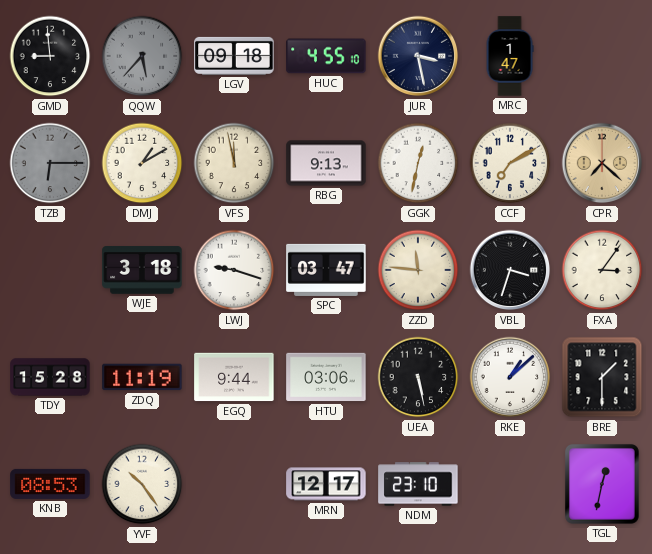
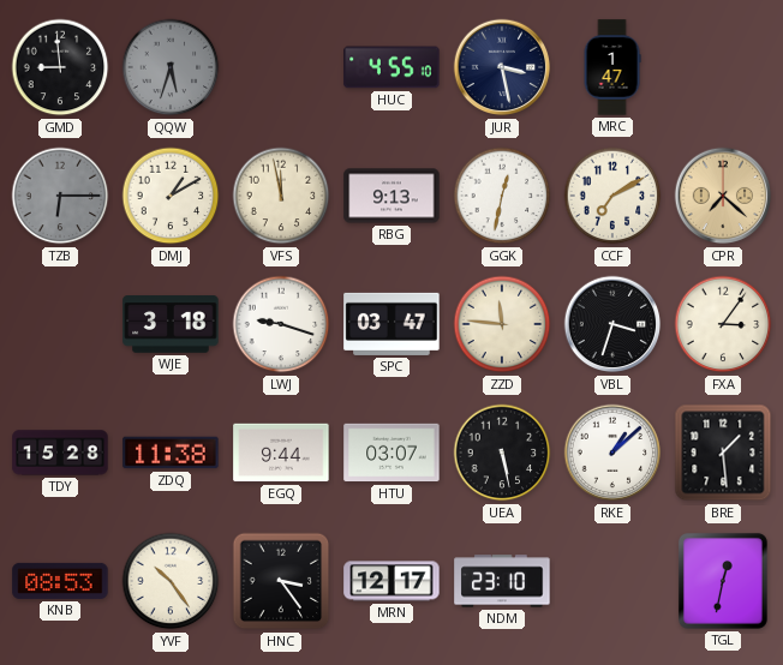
QQW: 5:37 -> 5:33
LGV: 09:18 -> none
ZDQ: 11:19 -> 11:38
HTU: 03:06 -> 03:07
BRE: 1:30 -> 1:29
HNC: none -> 3:24
